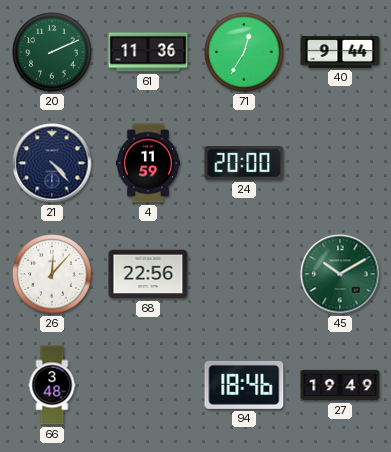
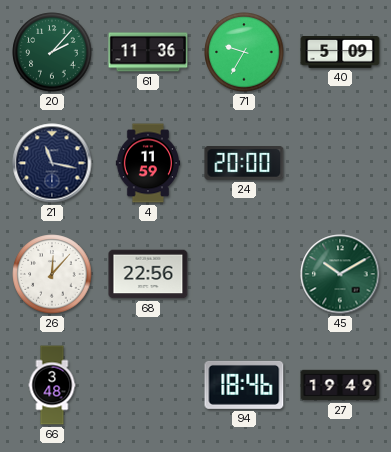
20: 2:11 -> 2:07
71: 12:35 -> 9:35
40: 9:44 -> 5:09
21: 4:23 -> 11:17
